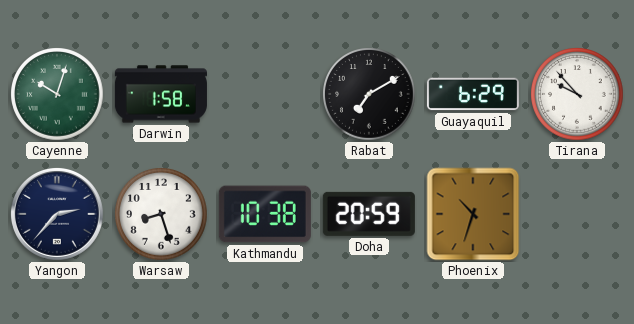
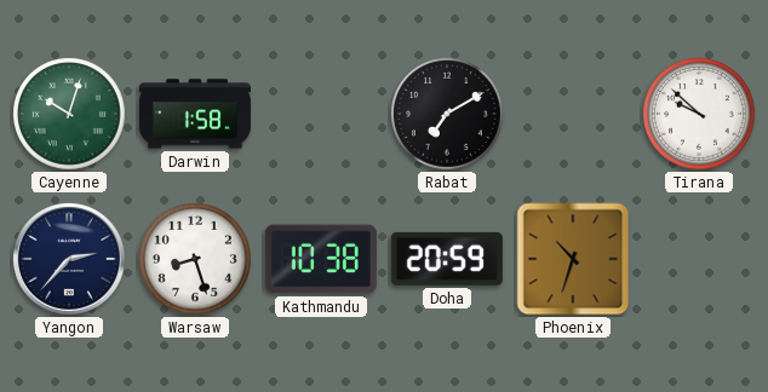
Guayaquil: 6:29 -> none
Tirana: 9:53 -> 9:52
